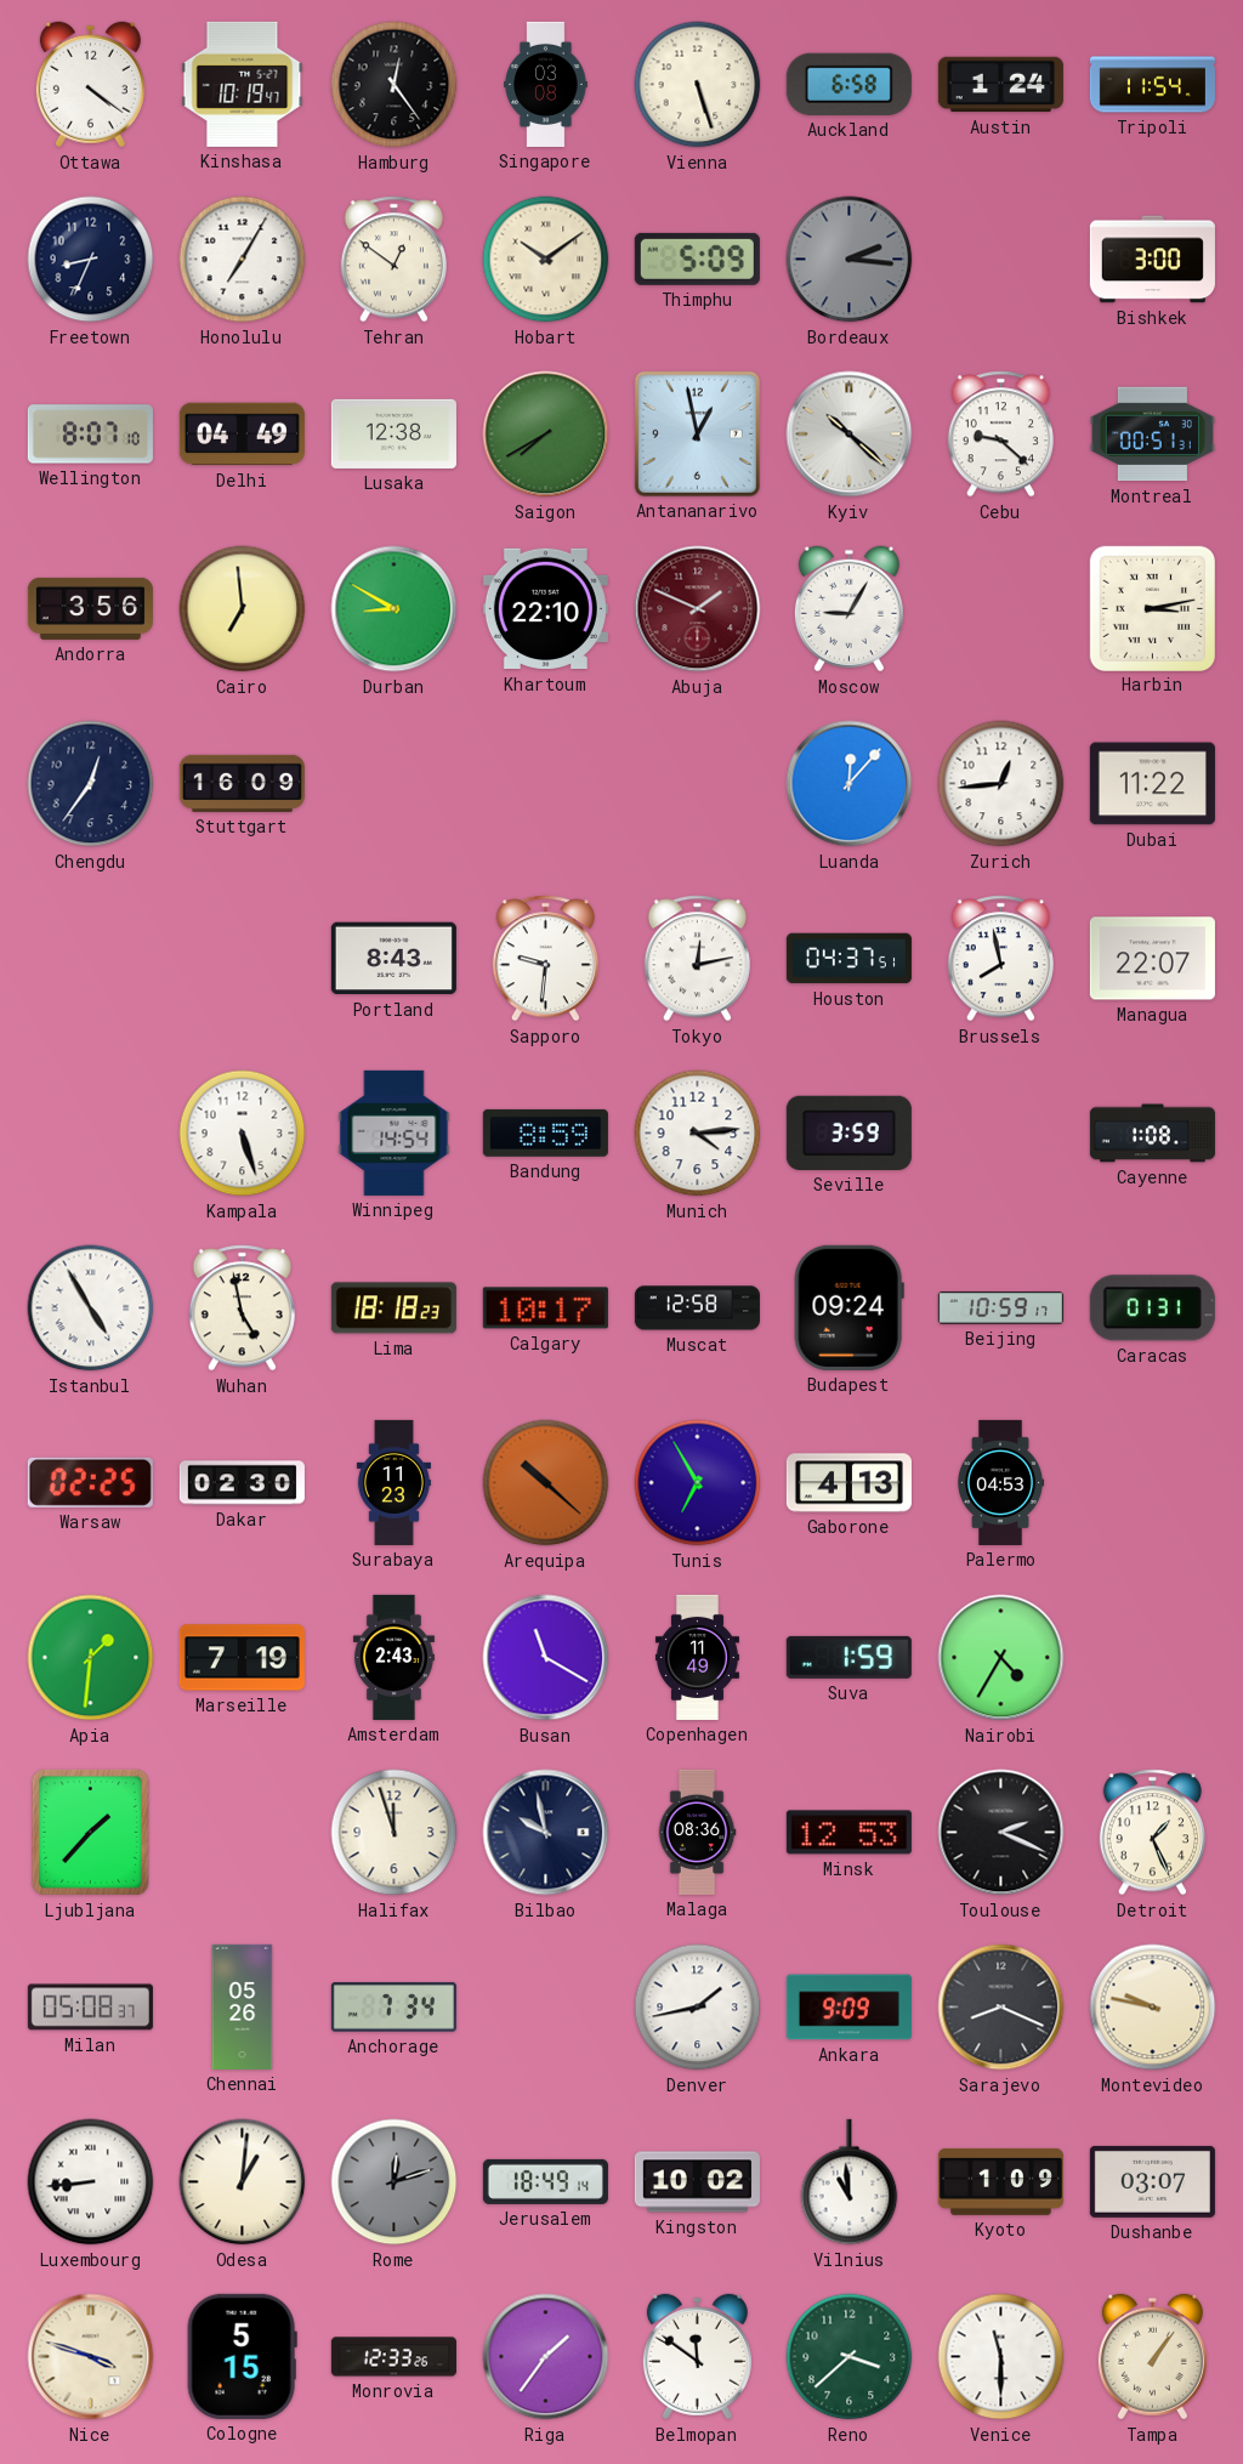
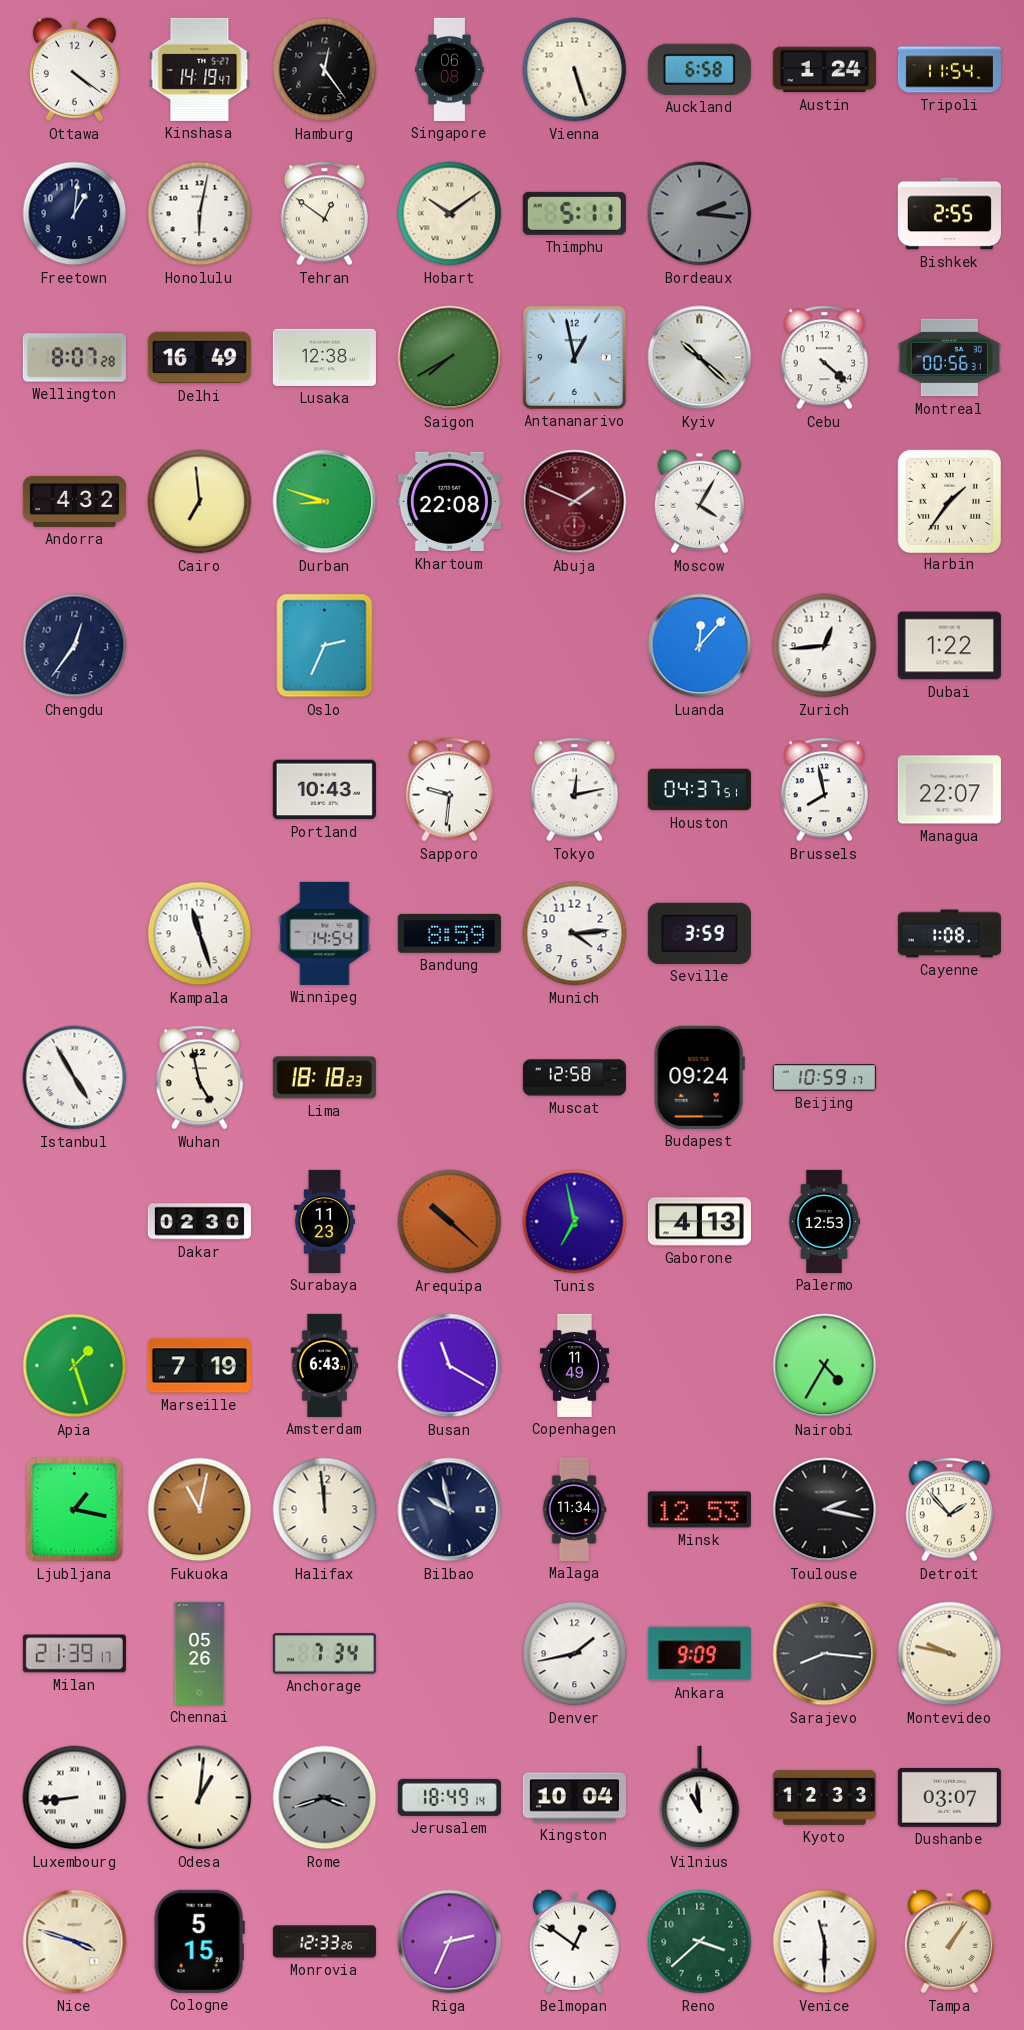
Kinshasa: 10:19 -> 14:19
Singapore: 03:08 -> 06:08
Freetown: 8:34 -> 1:01
Honolulu: 7:05 -> 6:02
Thimphu: 5:09 -> 5:11
Bishkek: 3:00 -> 2:55
Wellington: 8:07:10 -> 8:07:28
Delhi: 04:49 -> 16:49
Cebu: 9:22 -> 4:22
Montreal: 00:51 -> 00:56
Andorra: 3:56 -> 4:32
Durban: 8:50 -> 8:48
Khartoum: 22:10 -> 22:08
Moscow: 9:05 -> 4:05
Harbin: 3:13 -> 1:36
Stuttgart: 16:09 -> none
Oslo: none -> 2:34
Dubai: 11:22 -> 1:22
Portland: 8:43 -> 10:43
Kampala: 5:27 -> 11:27
Calgary: 10:17 -> none
Caracas: 01:31 -> none
Warsaw: 02:25 -> none
Tunis: 6:55 -> 6:58
Palermo: 04:53 -> 12:53
Apia: 1:31 -> 1:27
Amsterdam: 2:43 -> 6:43
Suva: 1:59 -> none
Ljubljana: 1:37 -> 1:17
Fukuoka: none -> 11:02
Halifax: 11:57 -> 11:59
Malaga: 08:36 -> 11:34
Toulouse: 2:19 -> 2:17
Detroit: 1:26 -> 1:53
Milan: 05:08 -> 21:39
Sarajevo: 8:19 -> 8:16
Rome: 12:12 -> 3:42
Kingston: 10:02 -> 10:04
Kyoto: 1:09 -> 12:33
Riga: 1:36 -> 2:34
Belmopan: 11:51 -> 12:51
